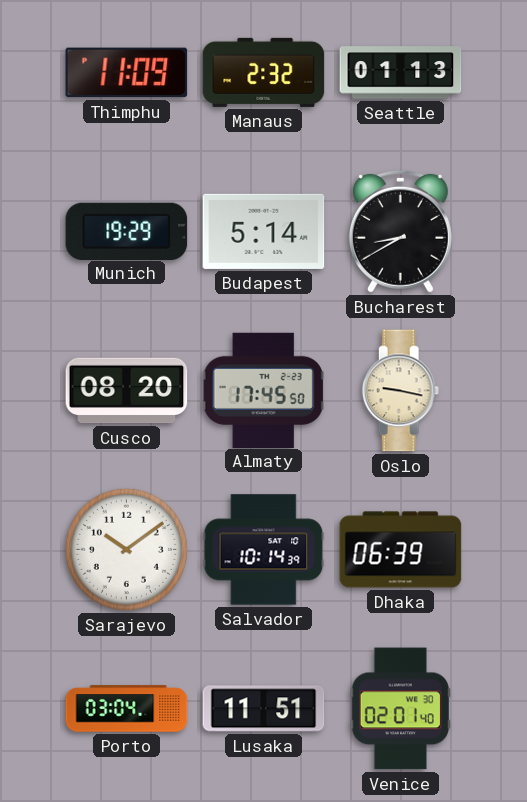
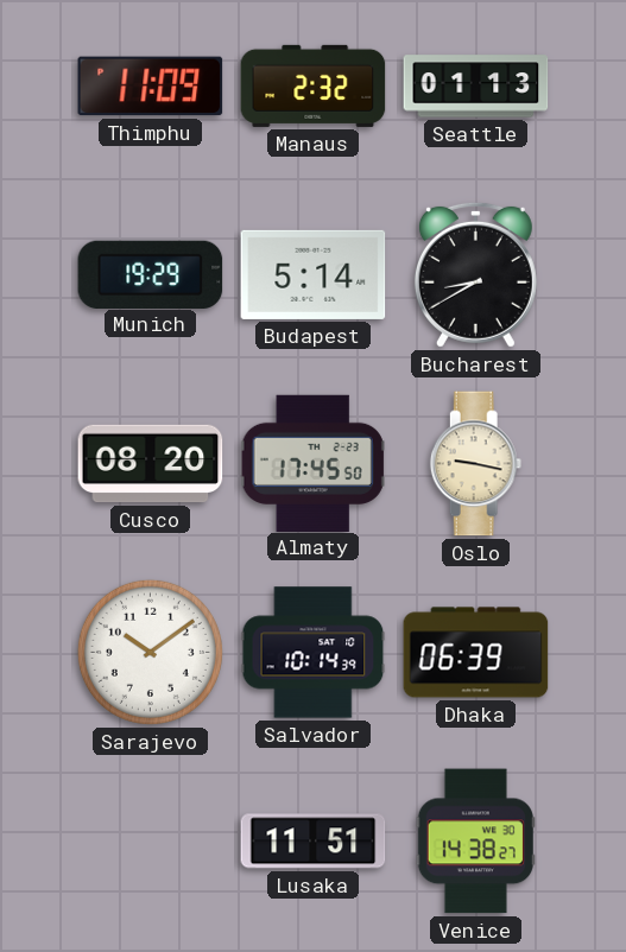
Porto: 03:04 -> none
Venice: 02:01 -> 14:38
